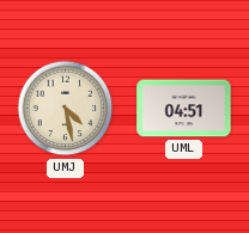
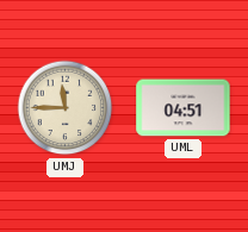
UMJ: 4:28 -> 11:45
